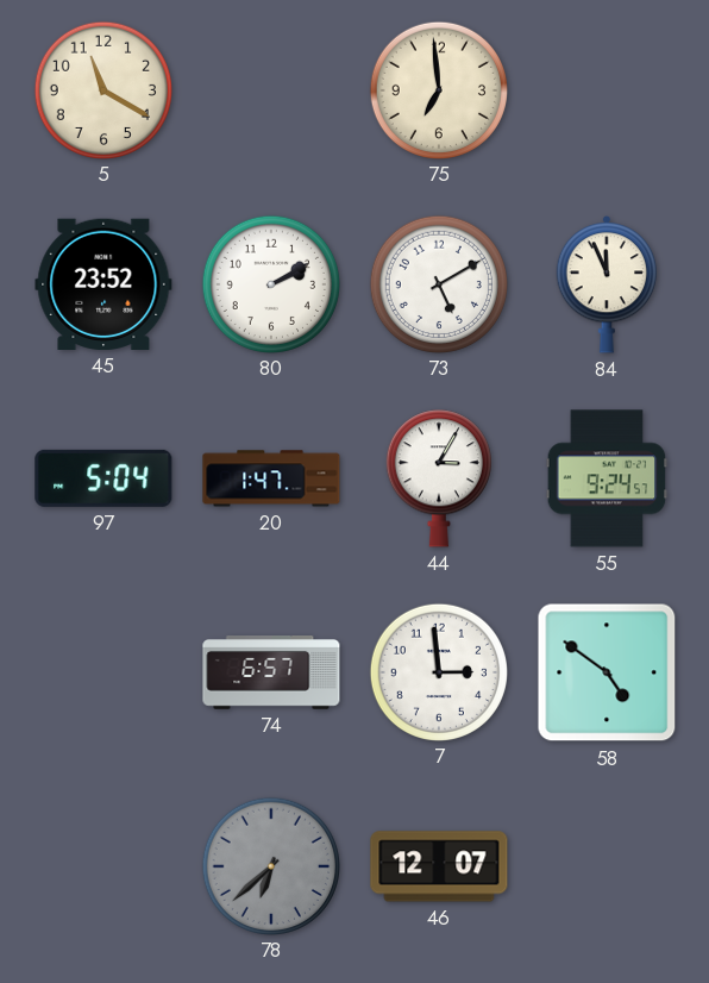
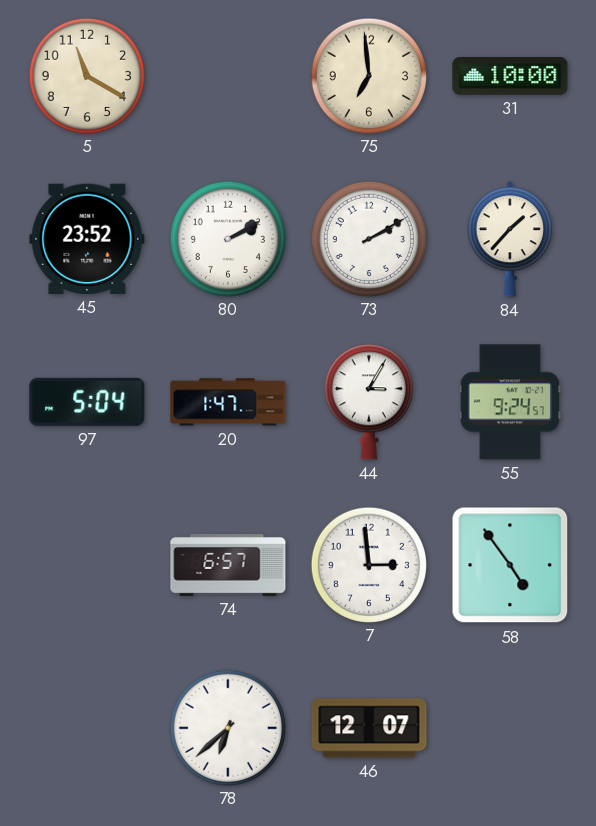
31: none -> 10:00
73: 5:10 -> 2:10
84: 11:56 -> 1:37
58: 4:51 -> 4:54
78 dial: grey -> white
